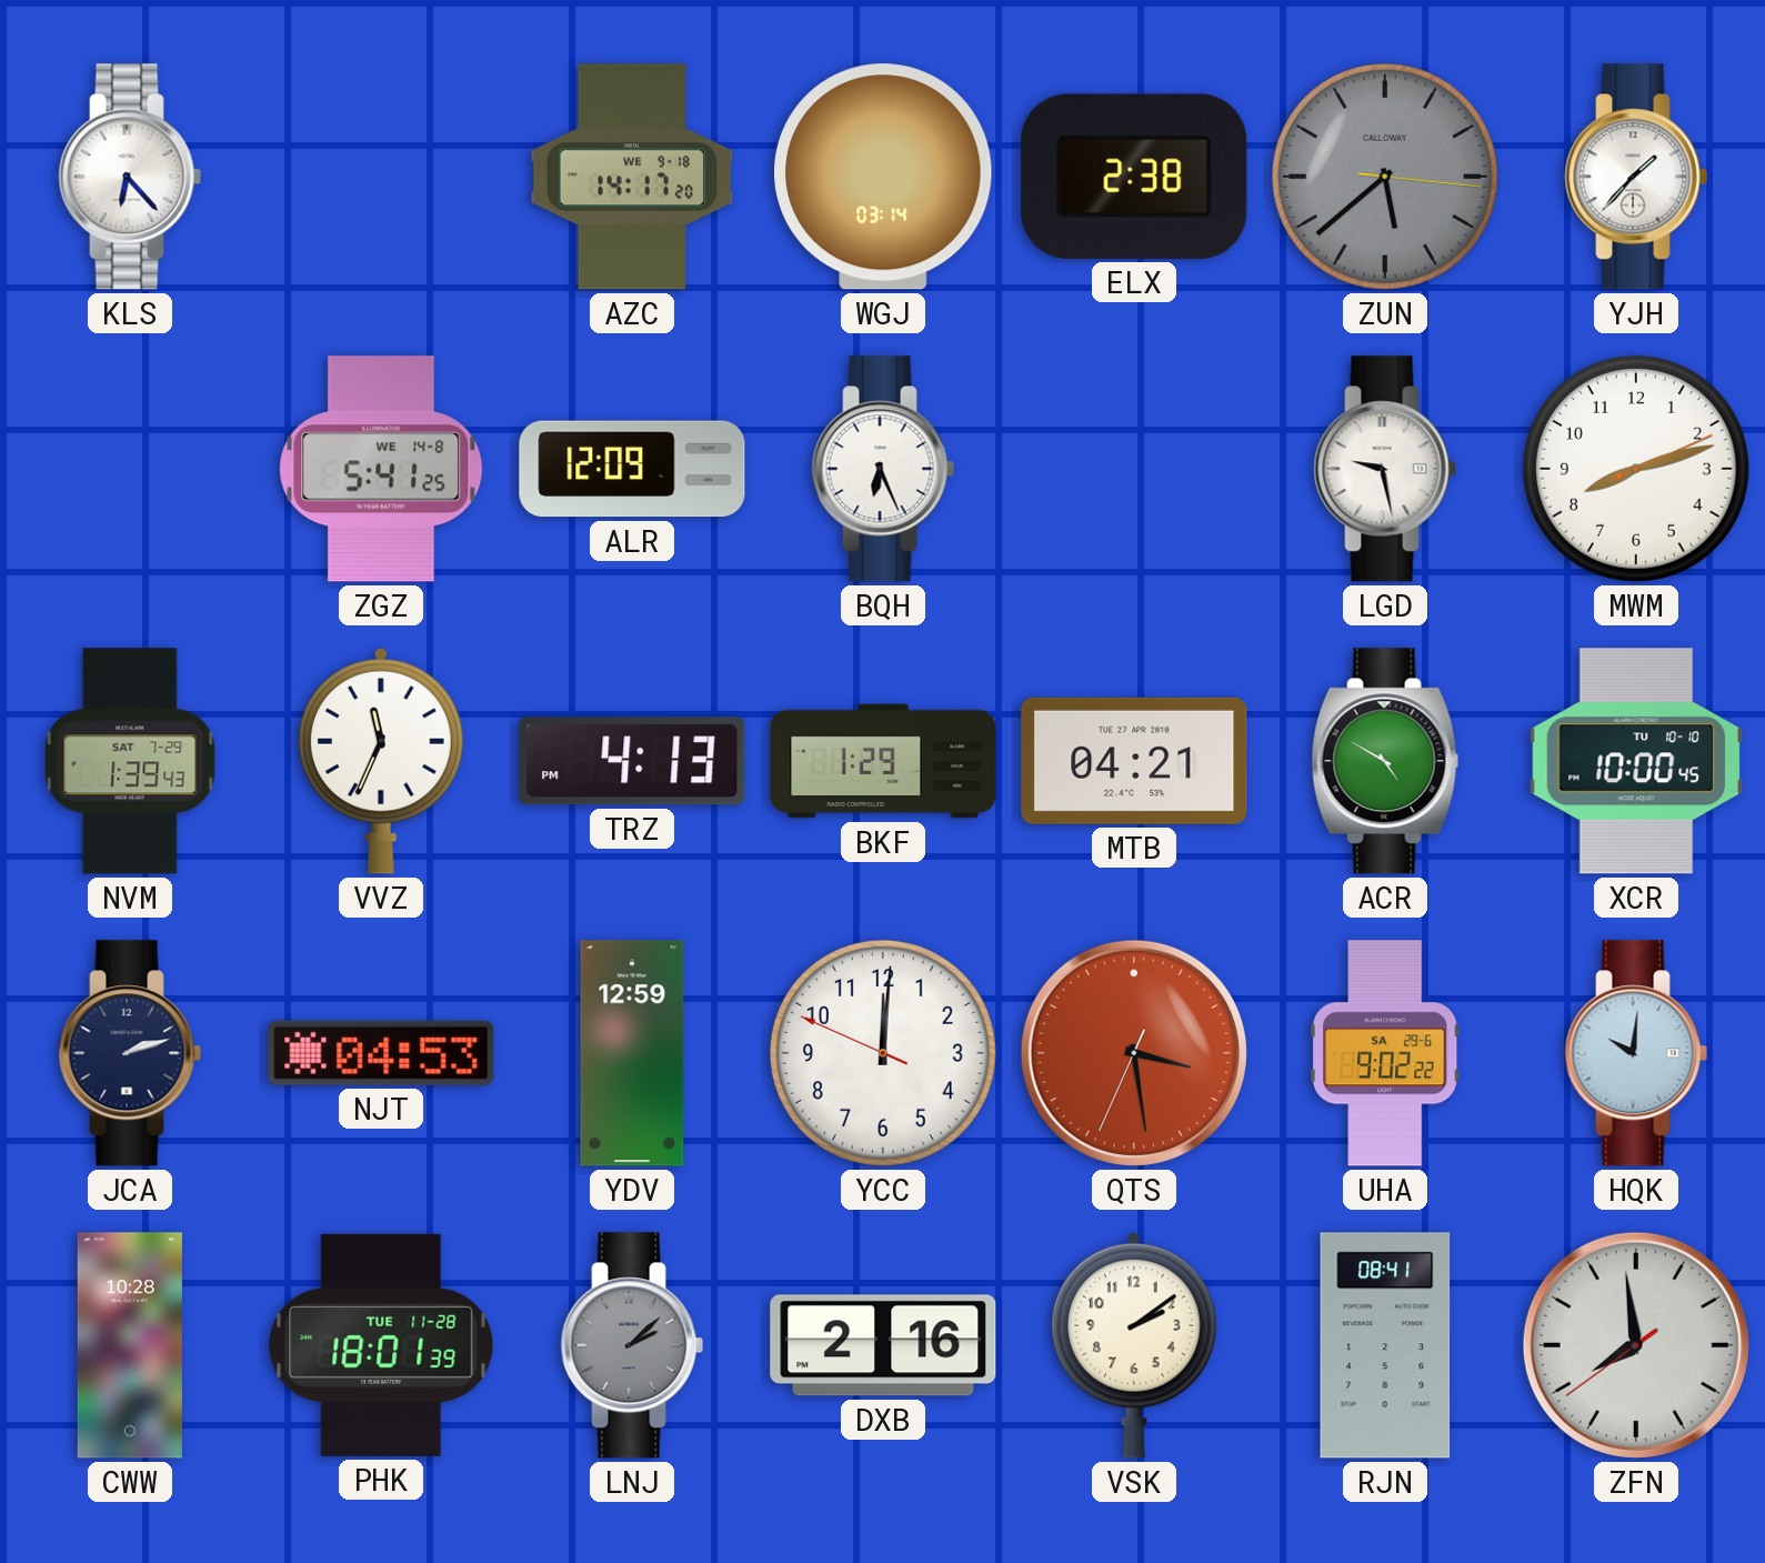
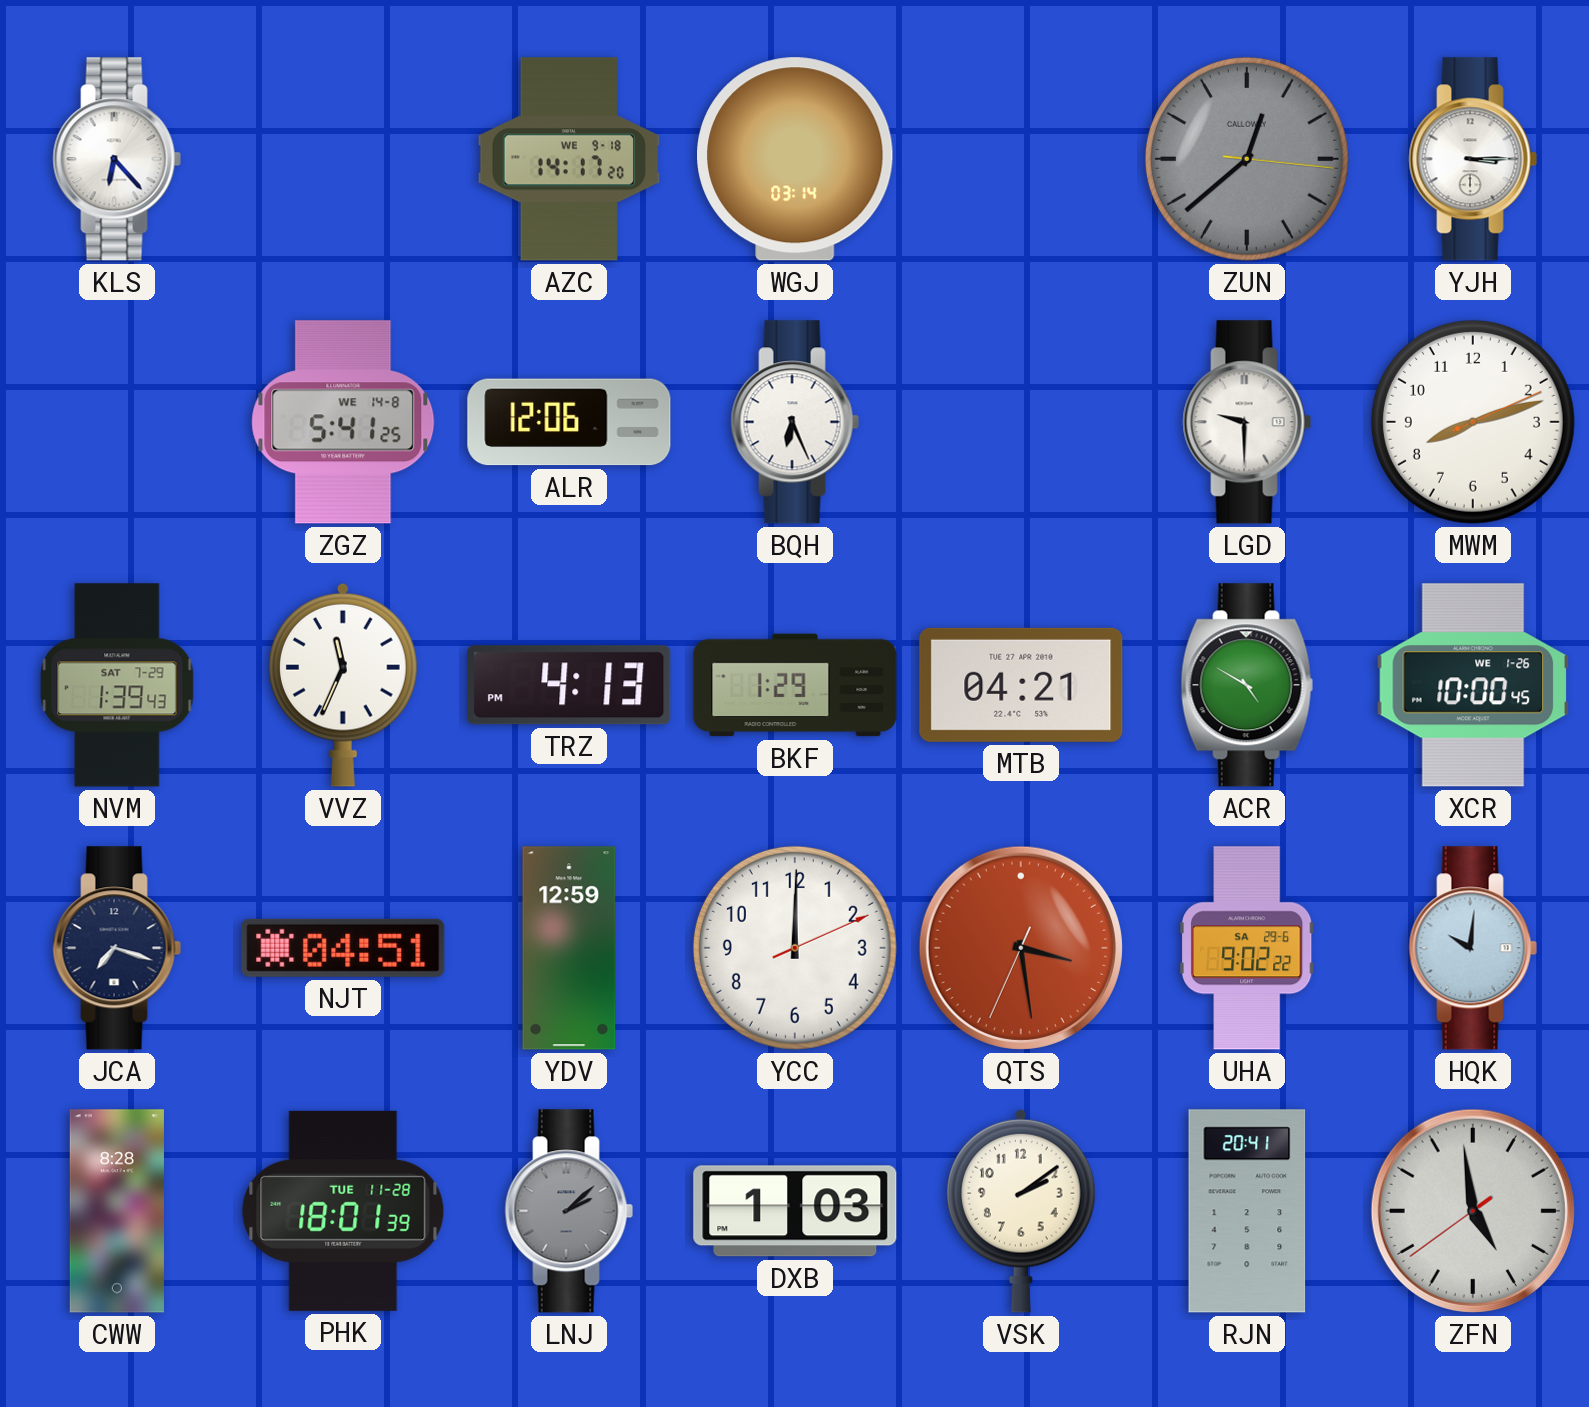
ELX: 2:38 -> none
ZUN: 5:38 -> 12:38
YJH: 1:37 -> 3:15
ALR: 12:09 -> 12:06
LGD: 9:28 -> 9:30
XCR date: TU 10-10 -> WE 1-26
JCA: 2:12 -> 7:18
NJT: 04:53 -> 04:51
YCC: 12:00:49 -> 12:00:11
CWW: 10:28 -> 8:28
DXB: 2:16 -> 1:03
RJN: 08:41 -> 20:41
ZFN: 7:58 -> 4:58
